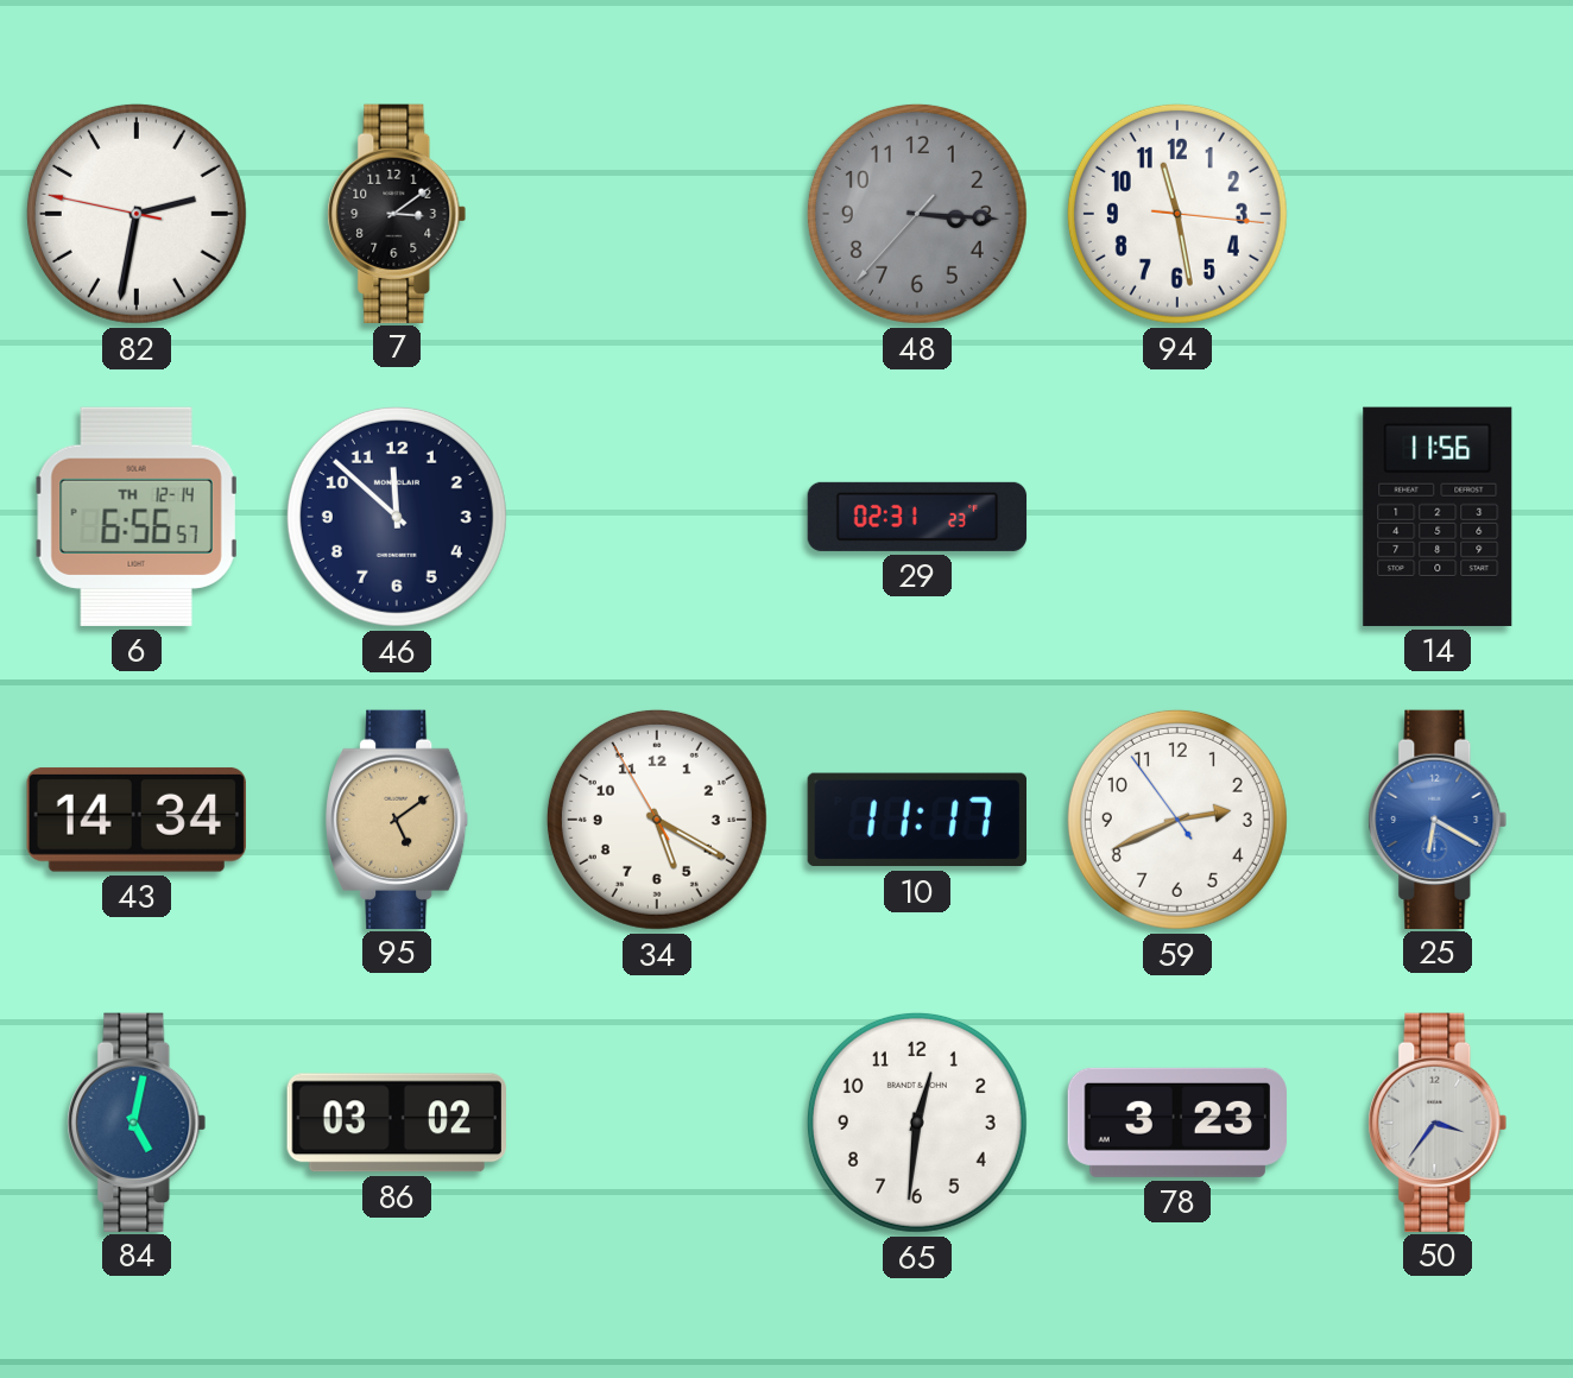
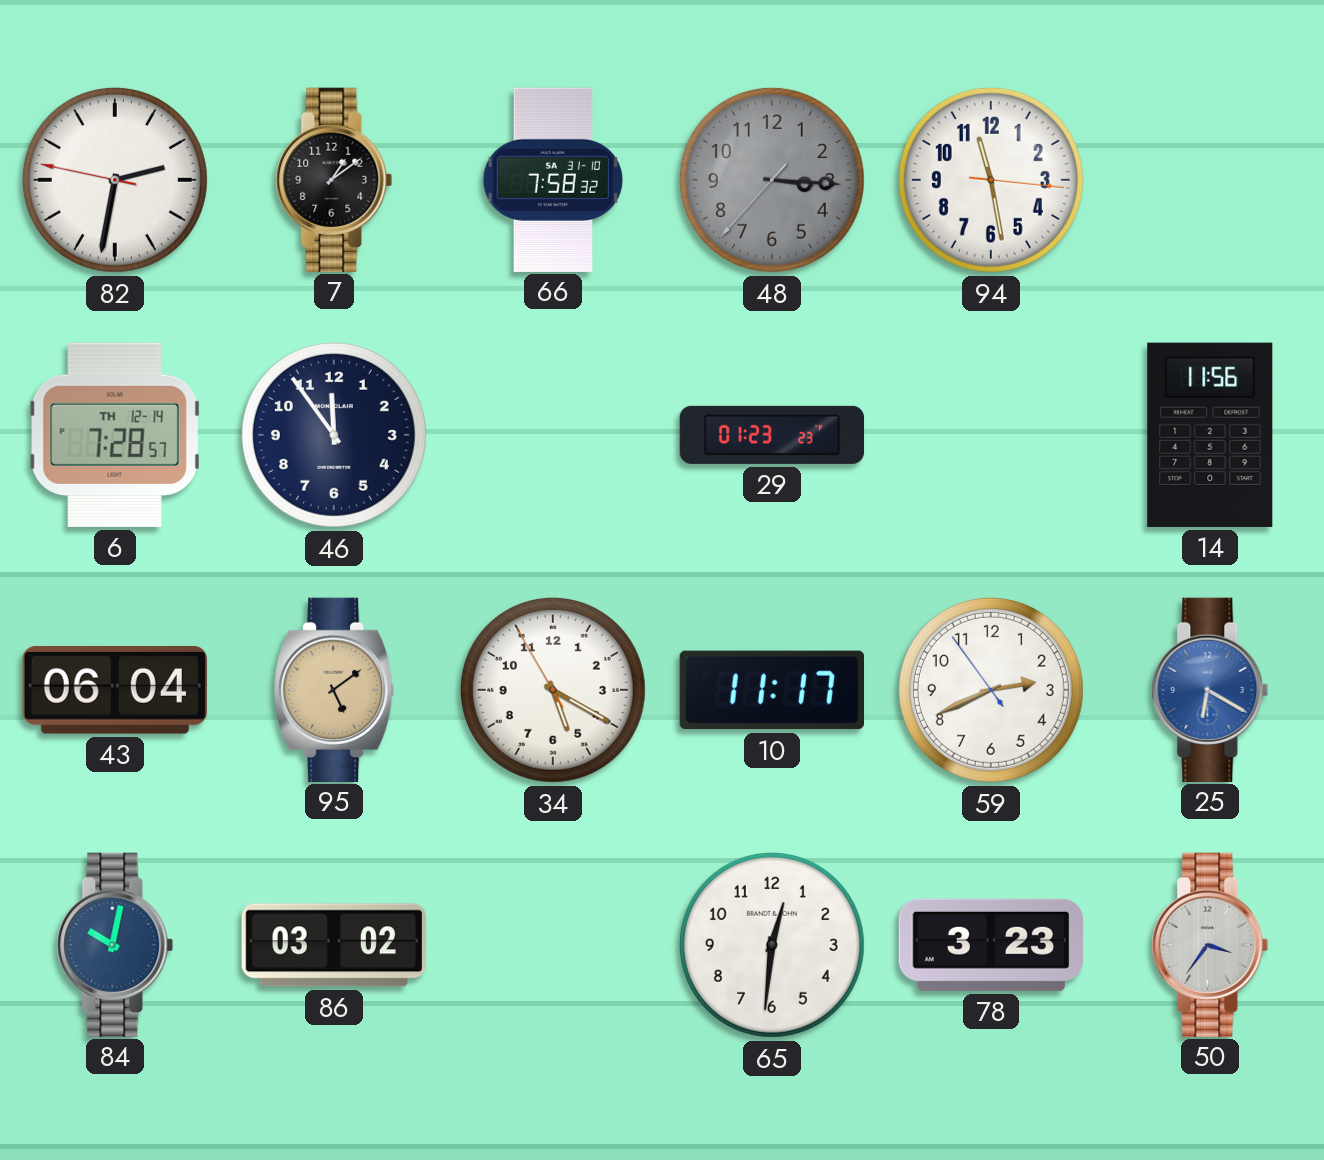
7: 3:09 -> 1:09
66: none -> 7:58
6: 6:56 -> 7:28
46: 11:52 -> 11:54
29: 02:31 -> 01:23
43: 14:34 -> 06:04
84: 5:02 -> 10:02
